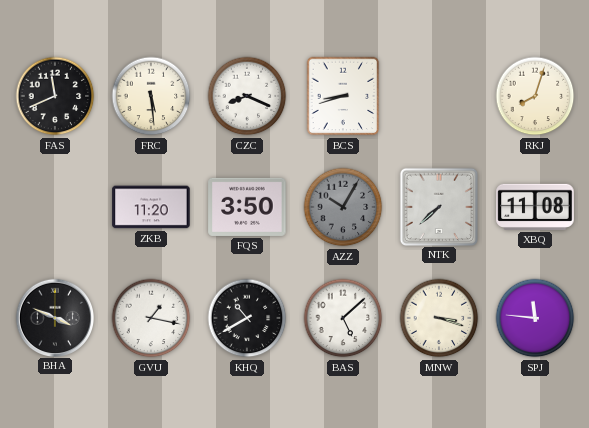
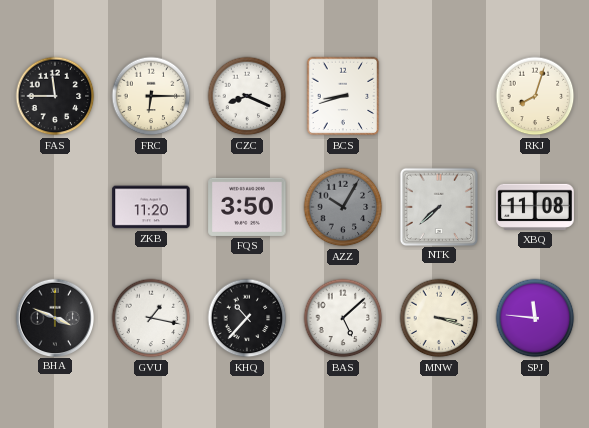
FAS: 11:41 -> 11:45
FRC: 5:29 -> 6:15
KHQ: 10:40 -> 10:37
